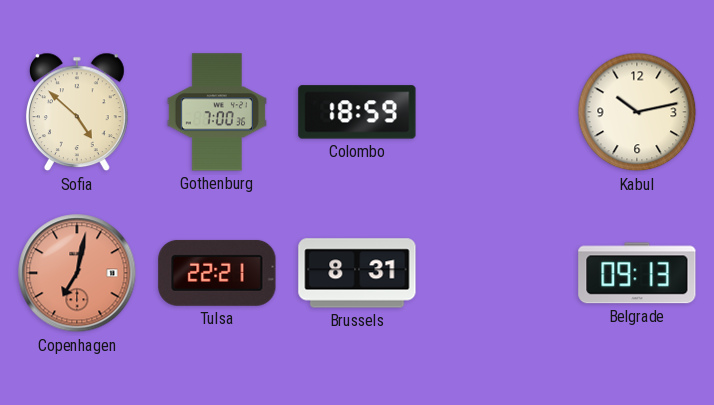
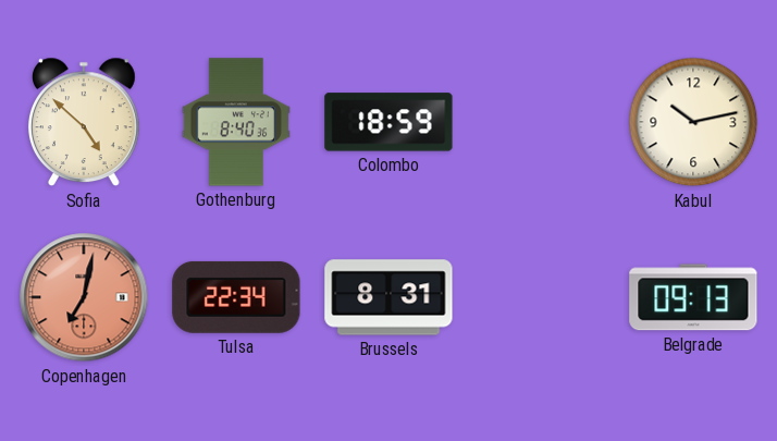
Gothenburg: 7:00 -> 8:40
Tulsa: 22:21 -> 22:34
